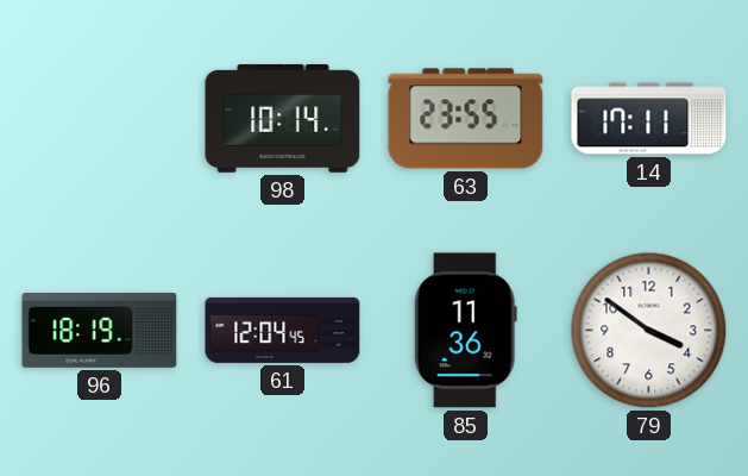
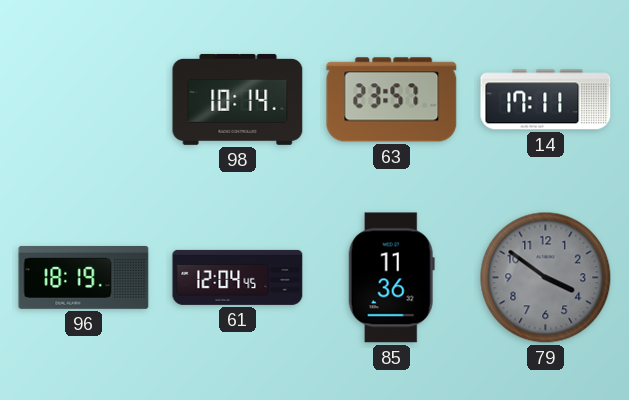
63: 23:55 -> 23:57
79 dial: white -> grey
